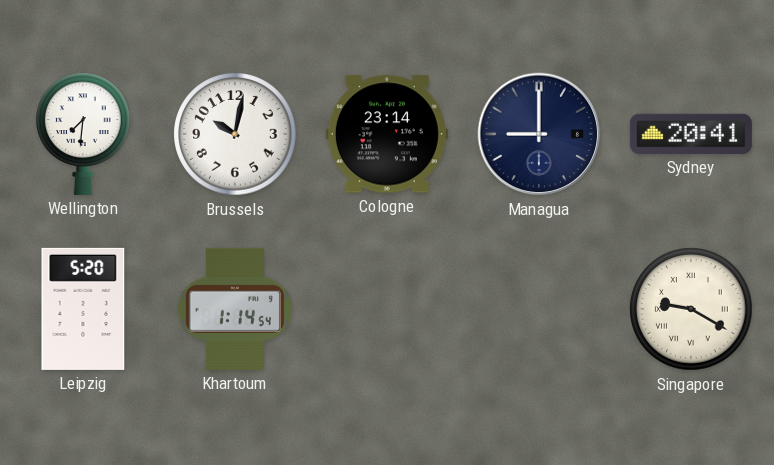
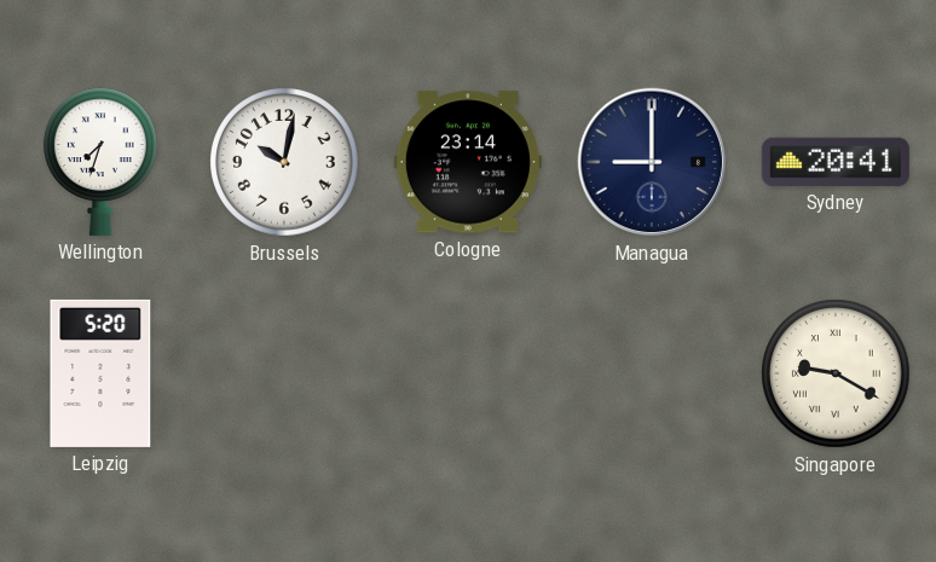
Wellington: 7:31 -> 7:33
Khartoum: 1:14 -> none
